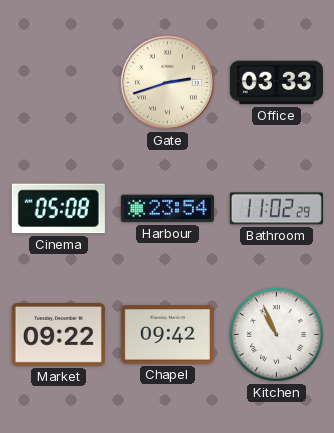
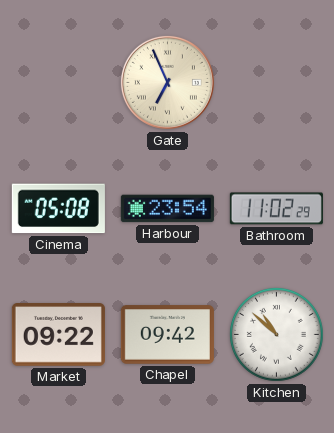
Gate: 2:42 -> 6:56
Office: 03:33 -> none
Kitchen: 10:56 -> 10:52
